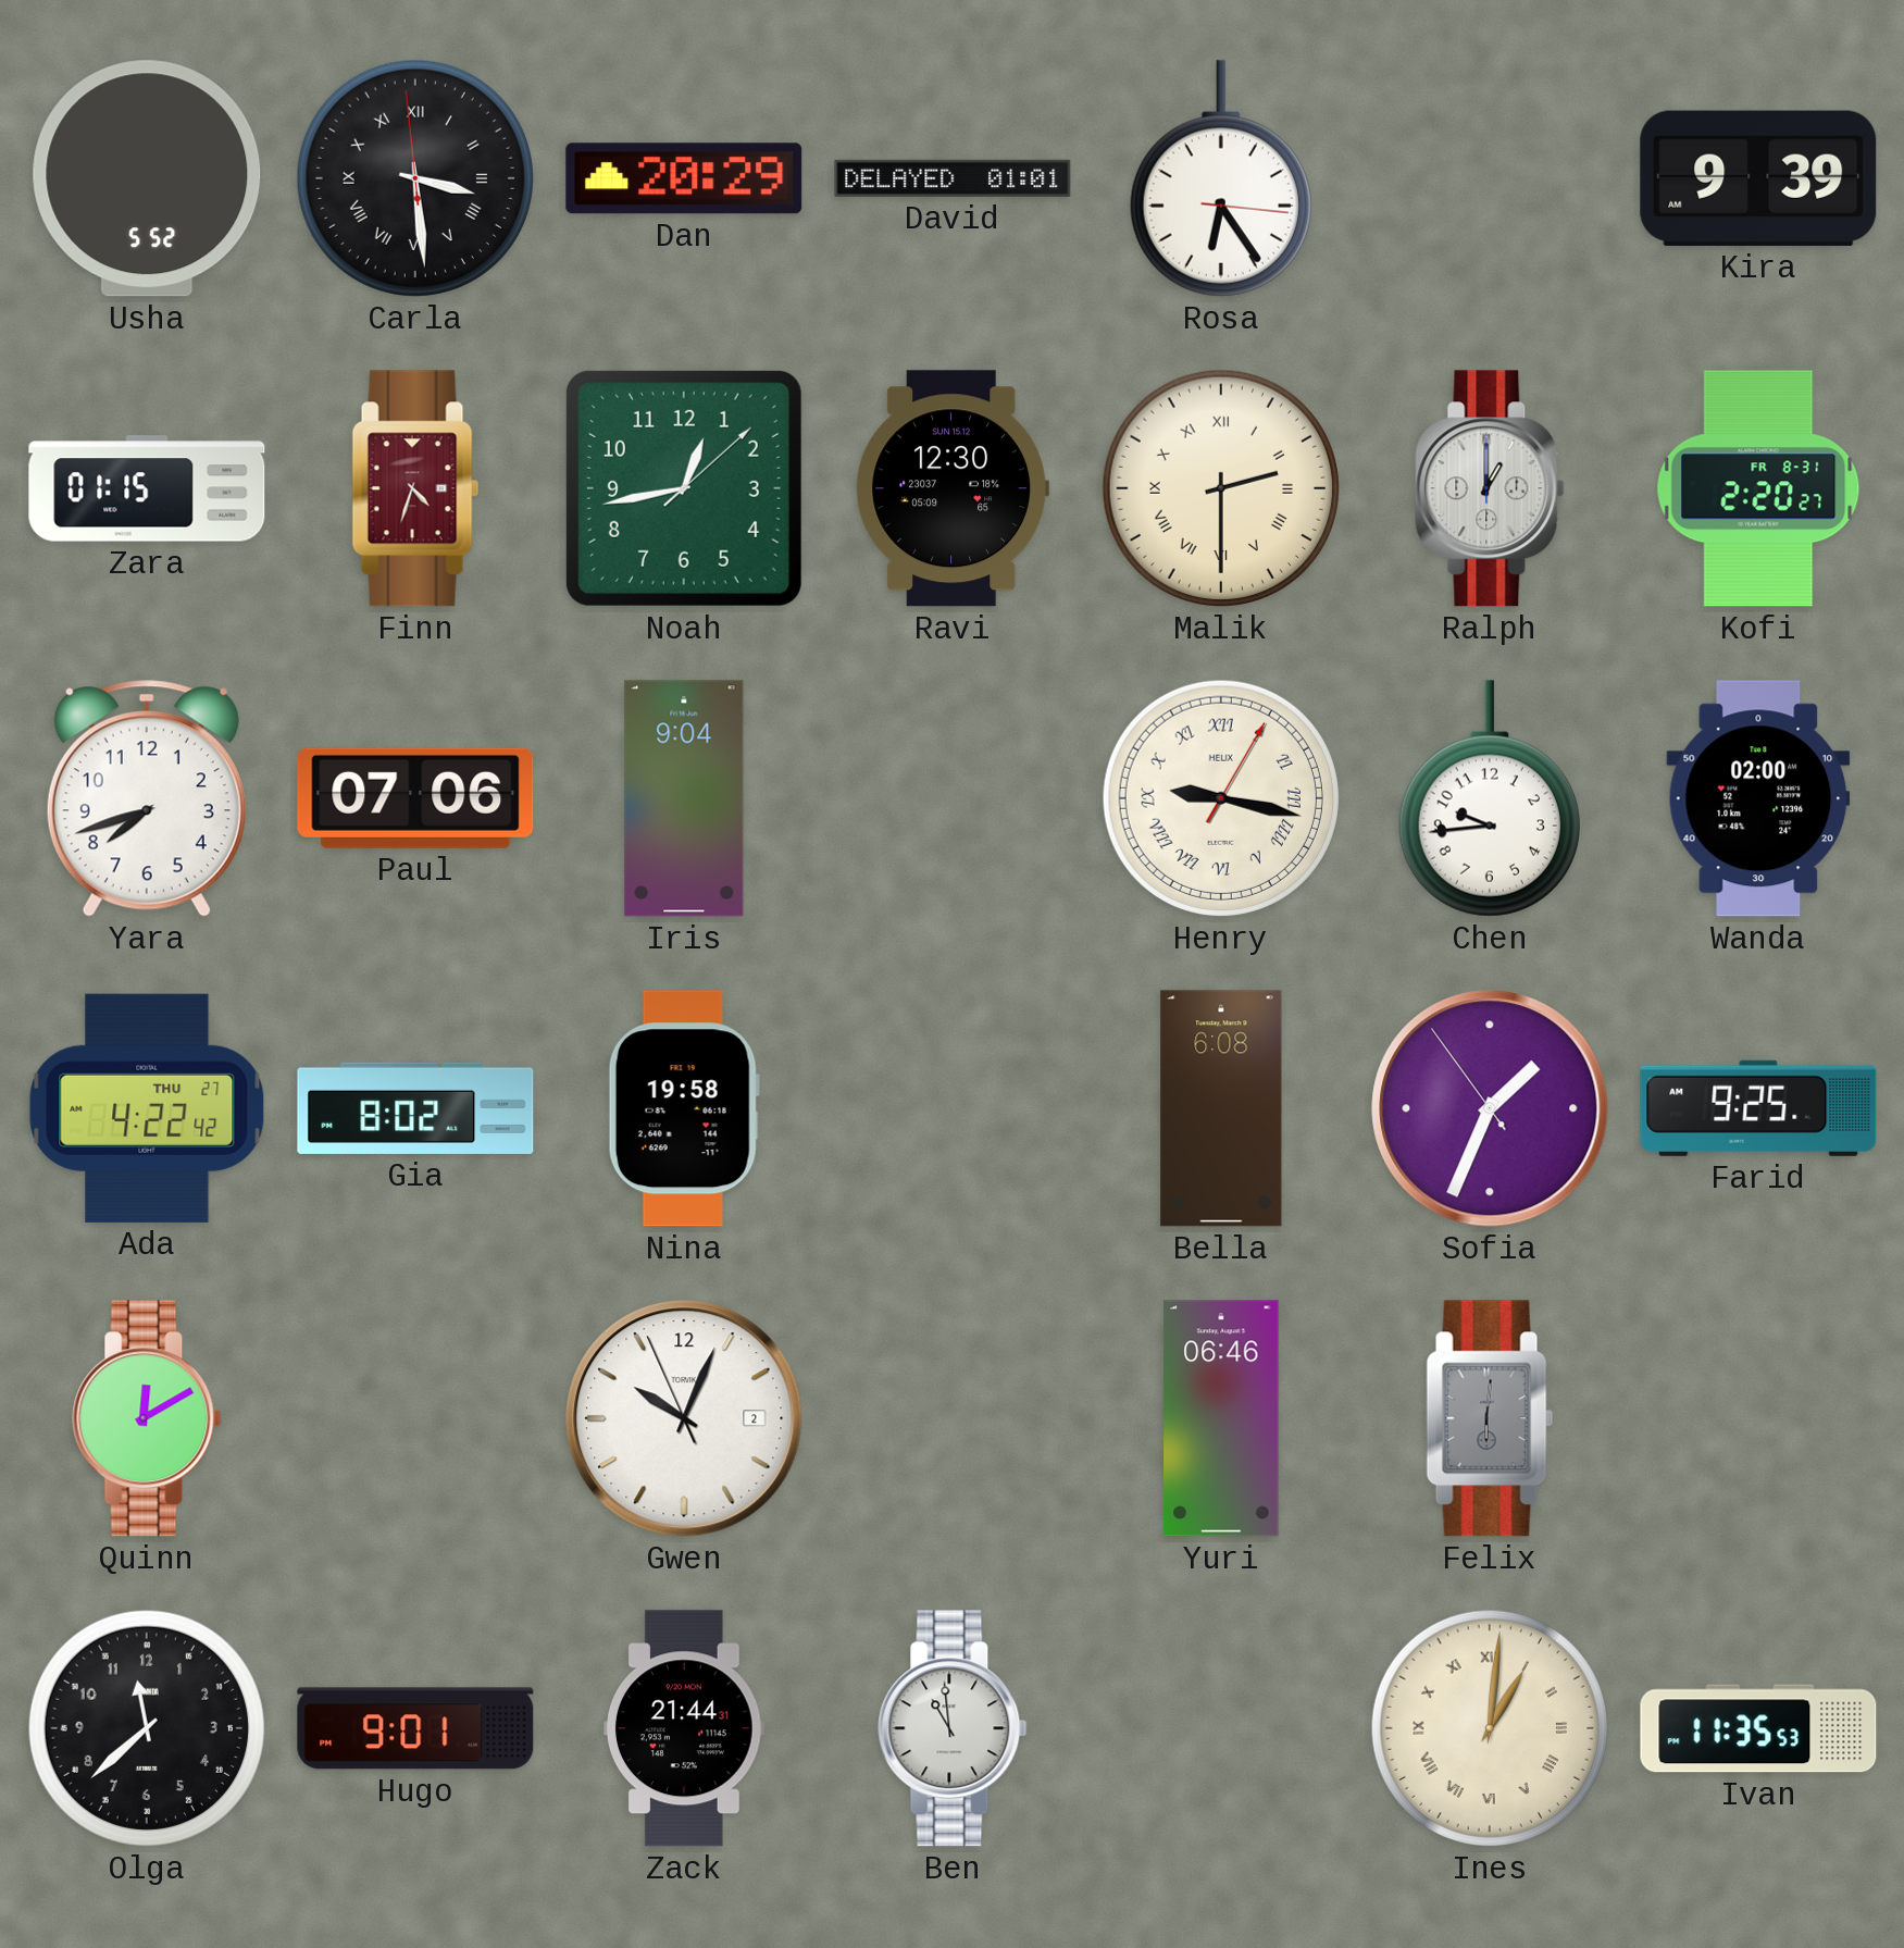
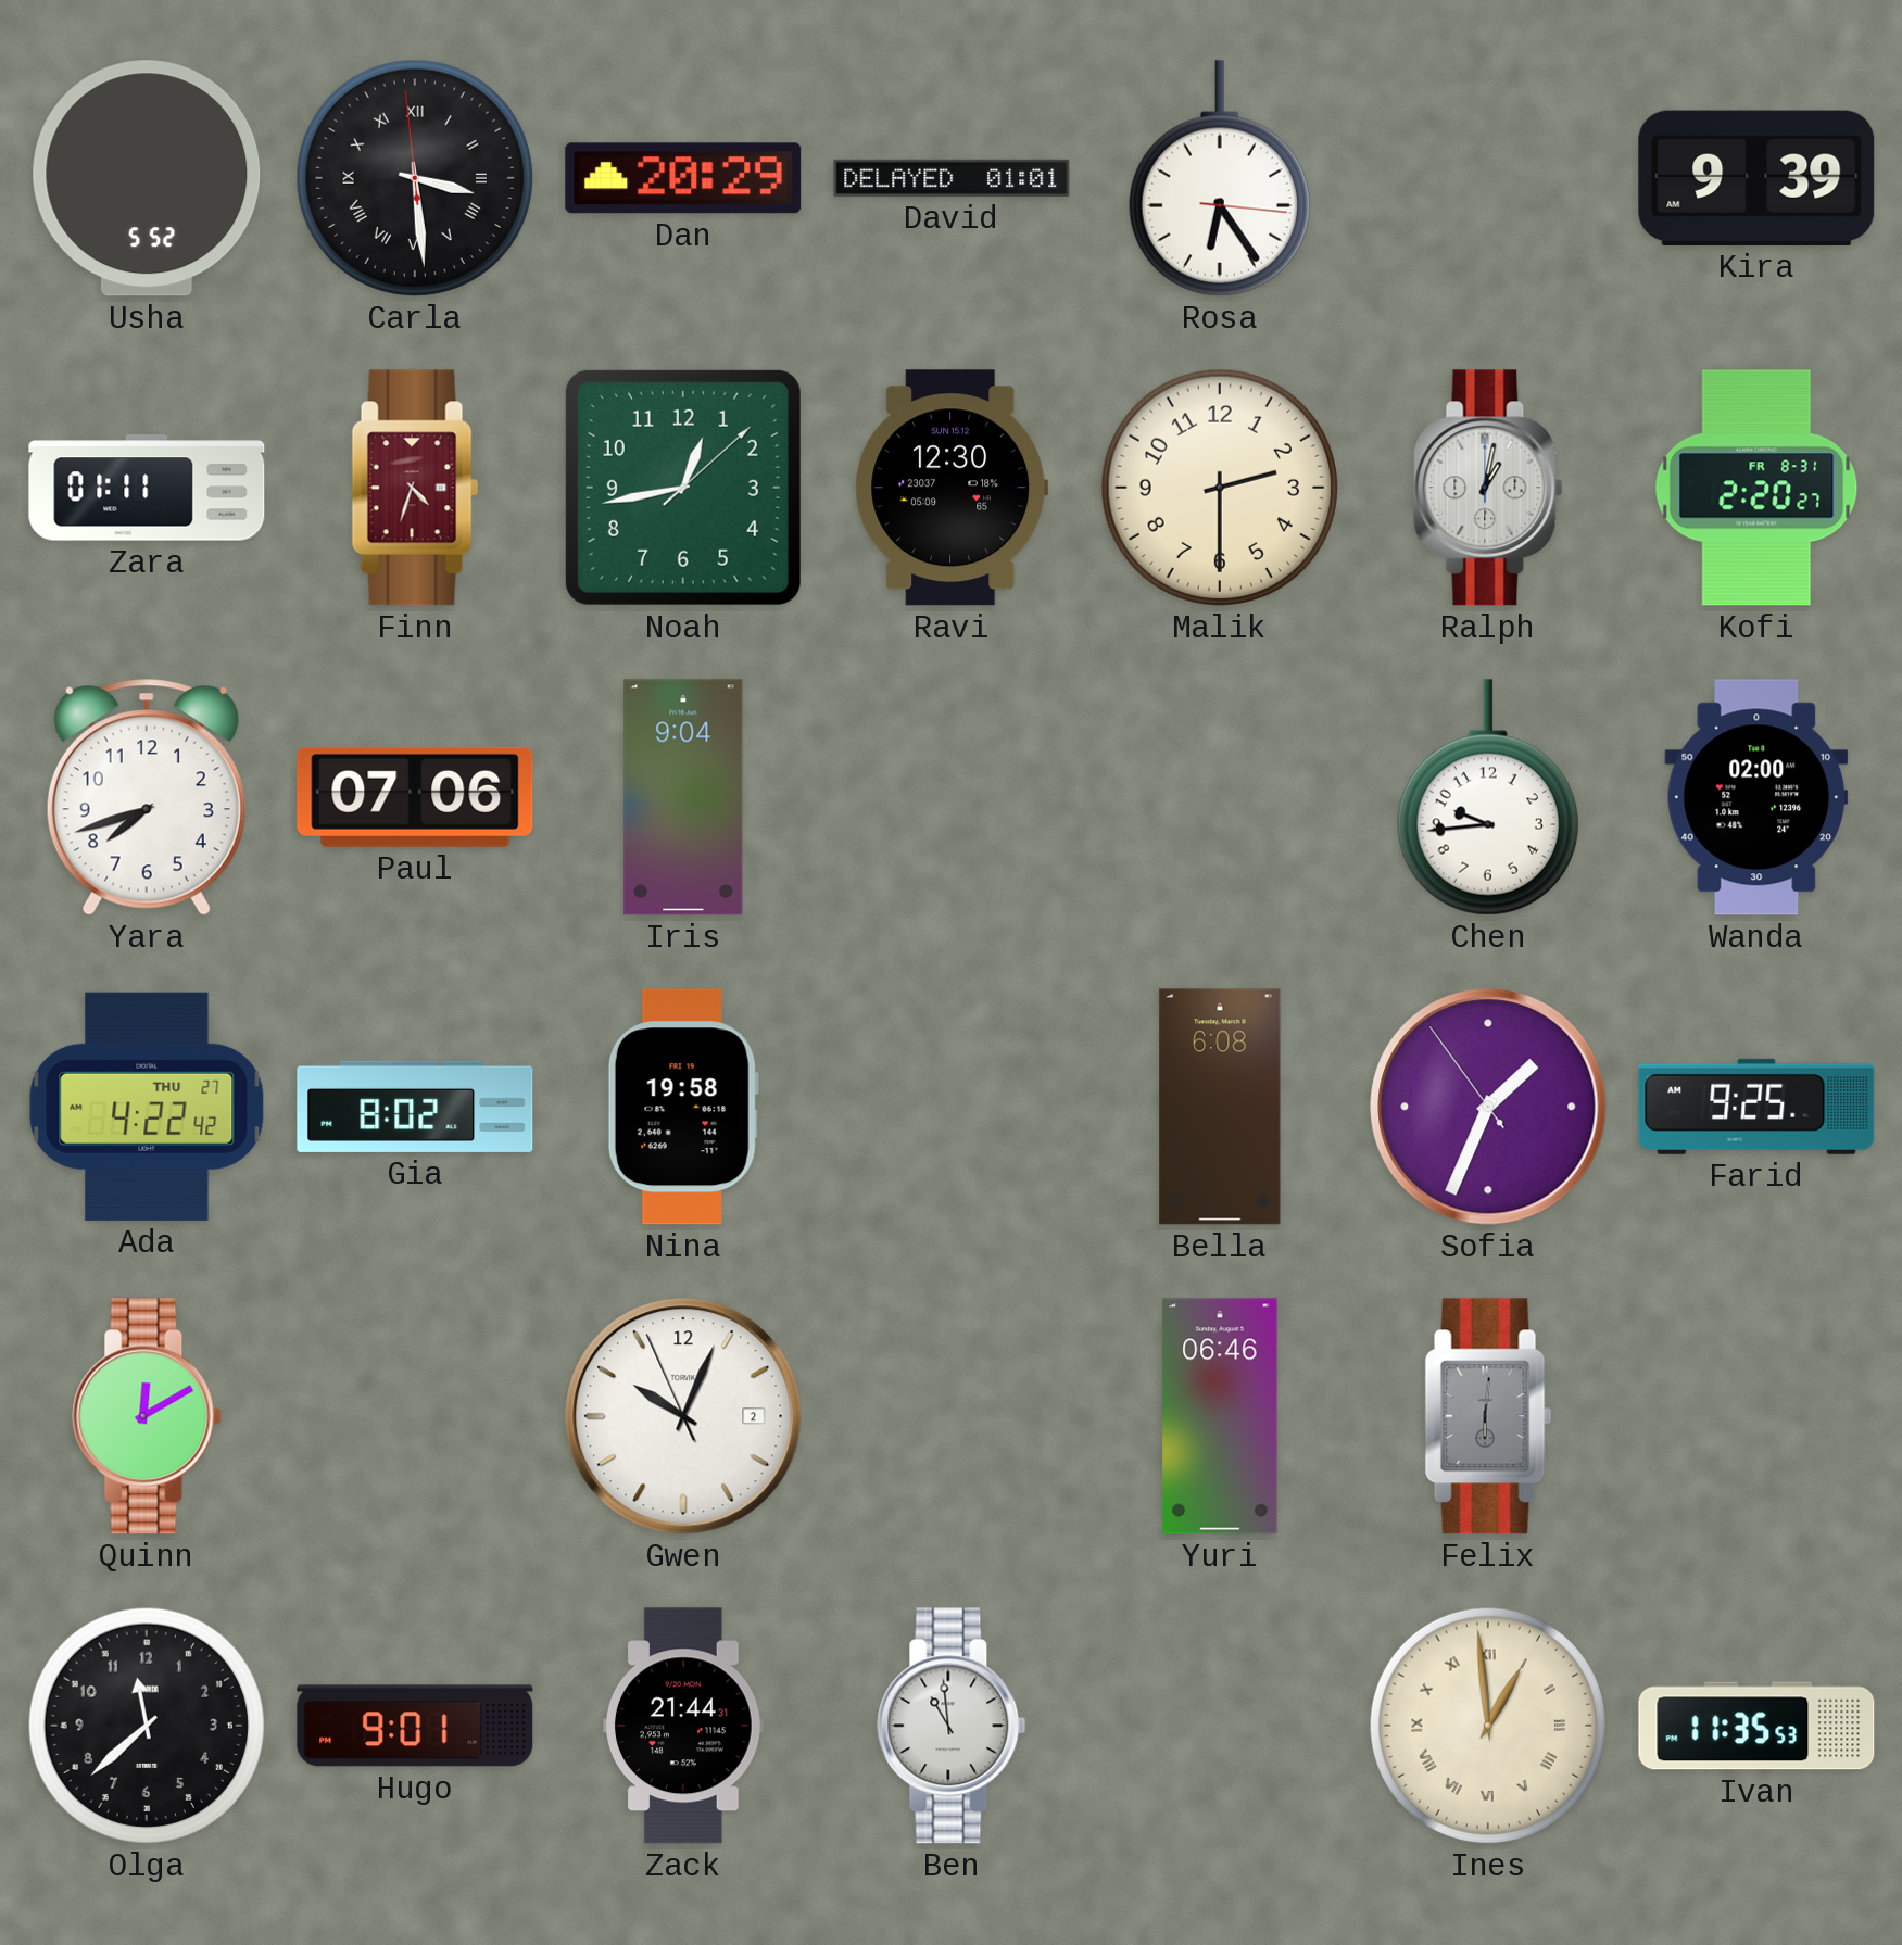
Zara: 01:15 -> 01:11
Malik numerals: Roman -> Arabic
Ralph: 1:00 -> 1:02
Henry: 9:17 -> none
Ines: 1:01 -> 12:59
